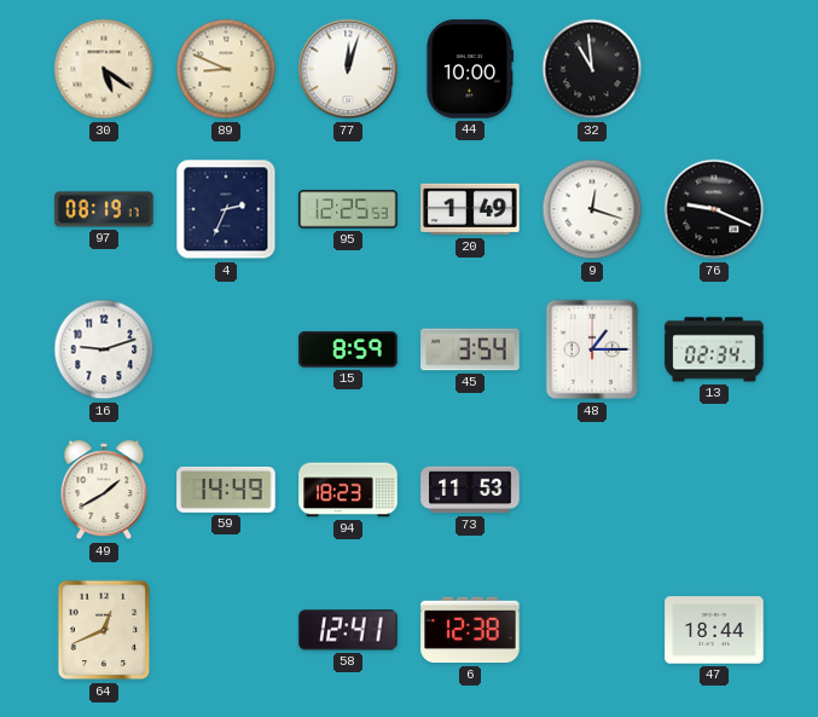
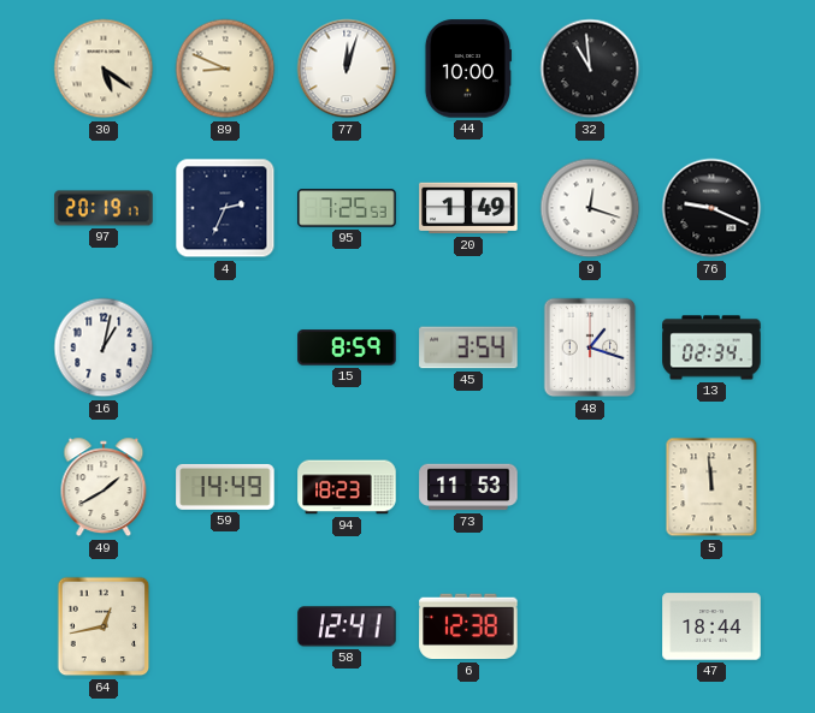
97: 08:19 -> 20:19
95: 12:25 -> 7:25
16: 9:12 -> 1:02
48: 1:15 -> 1:18
5: none -> 11:59
64: 12:41 -> 12:43
